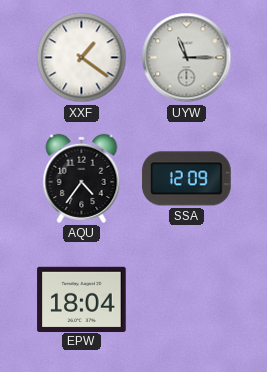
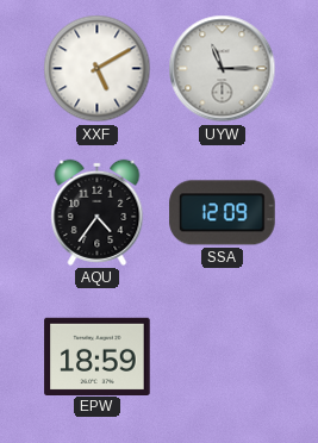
XXF: 1:21 -> 5:10
EPW: 18:04 -> 18:59
